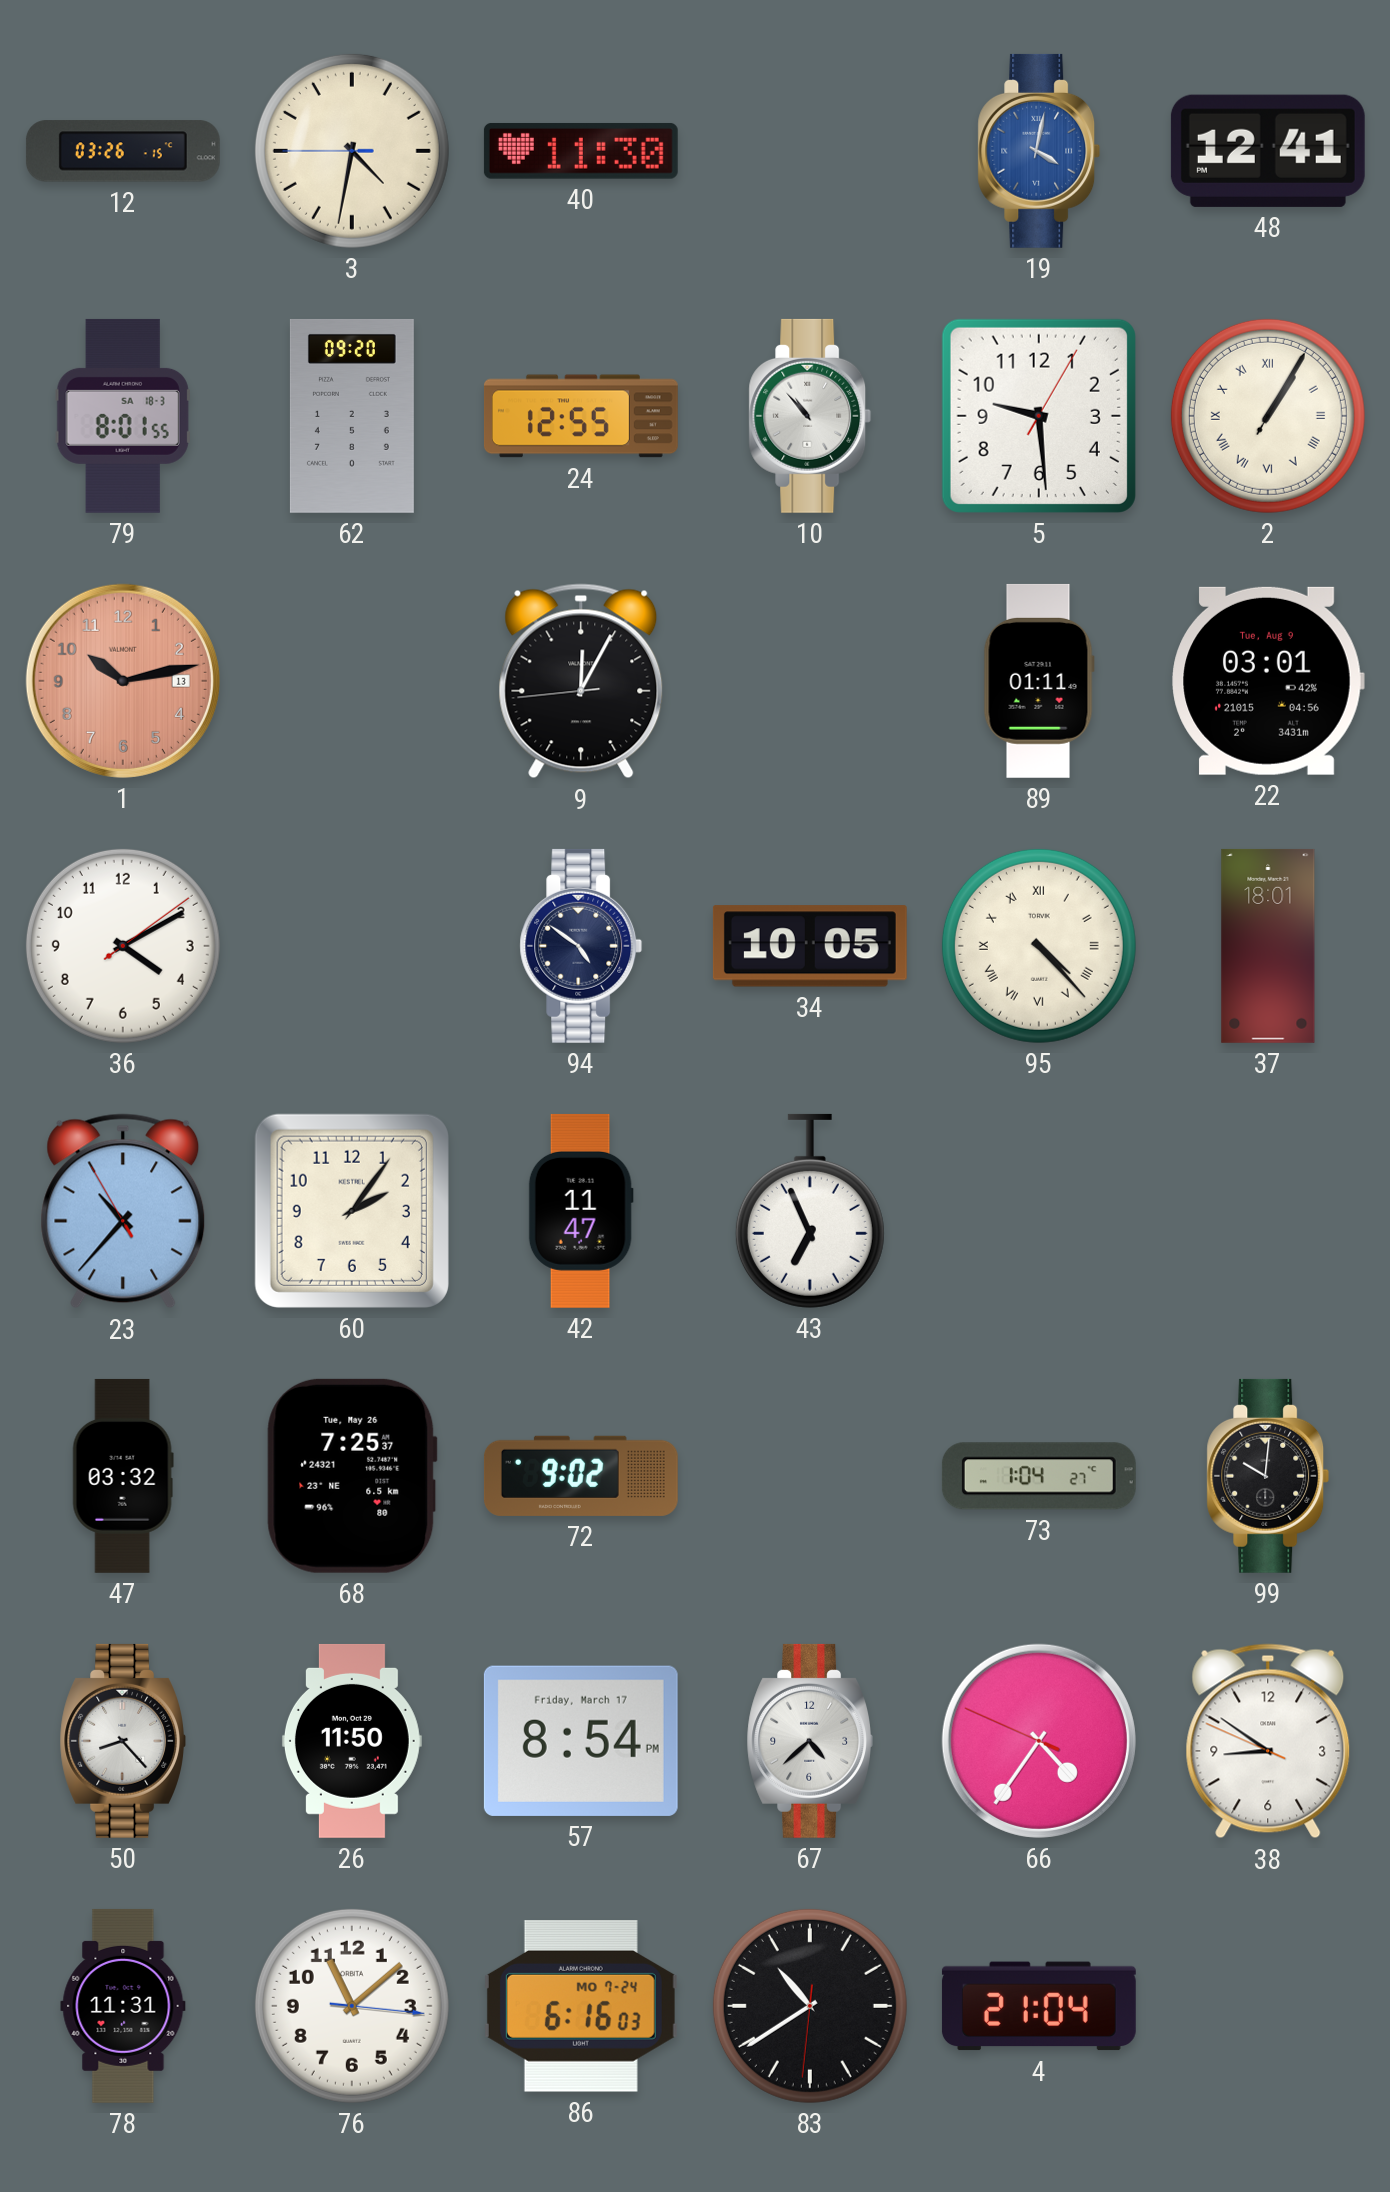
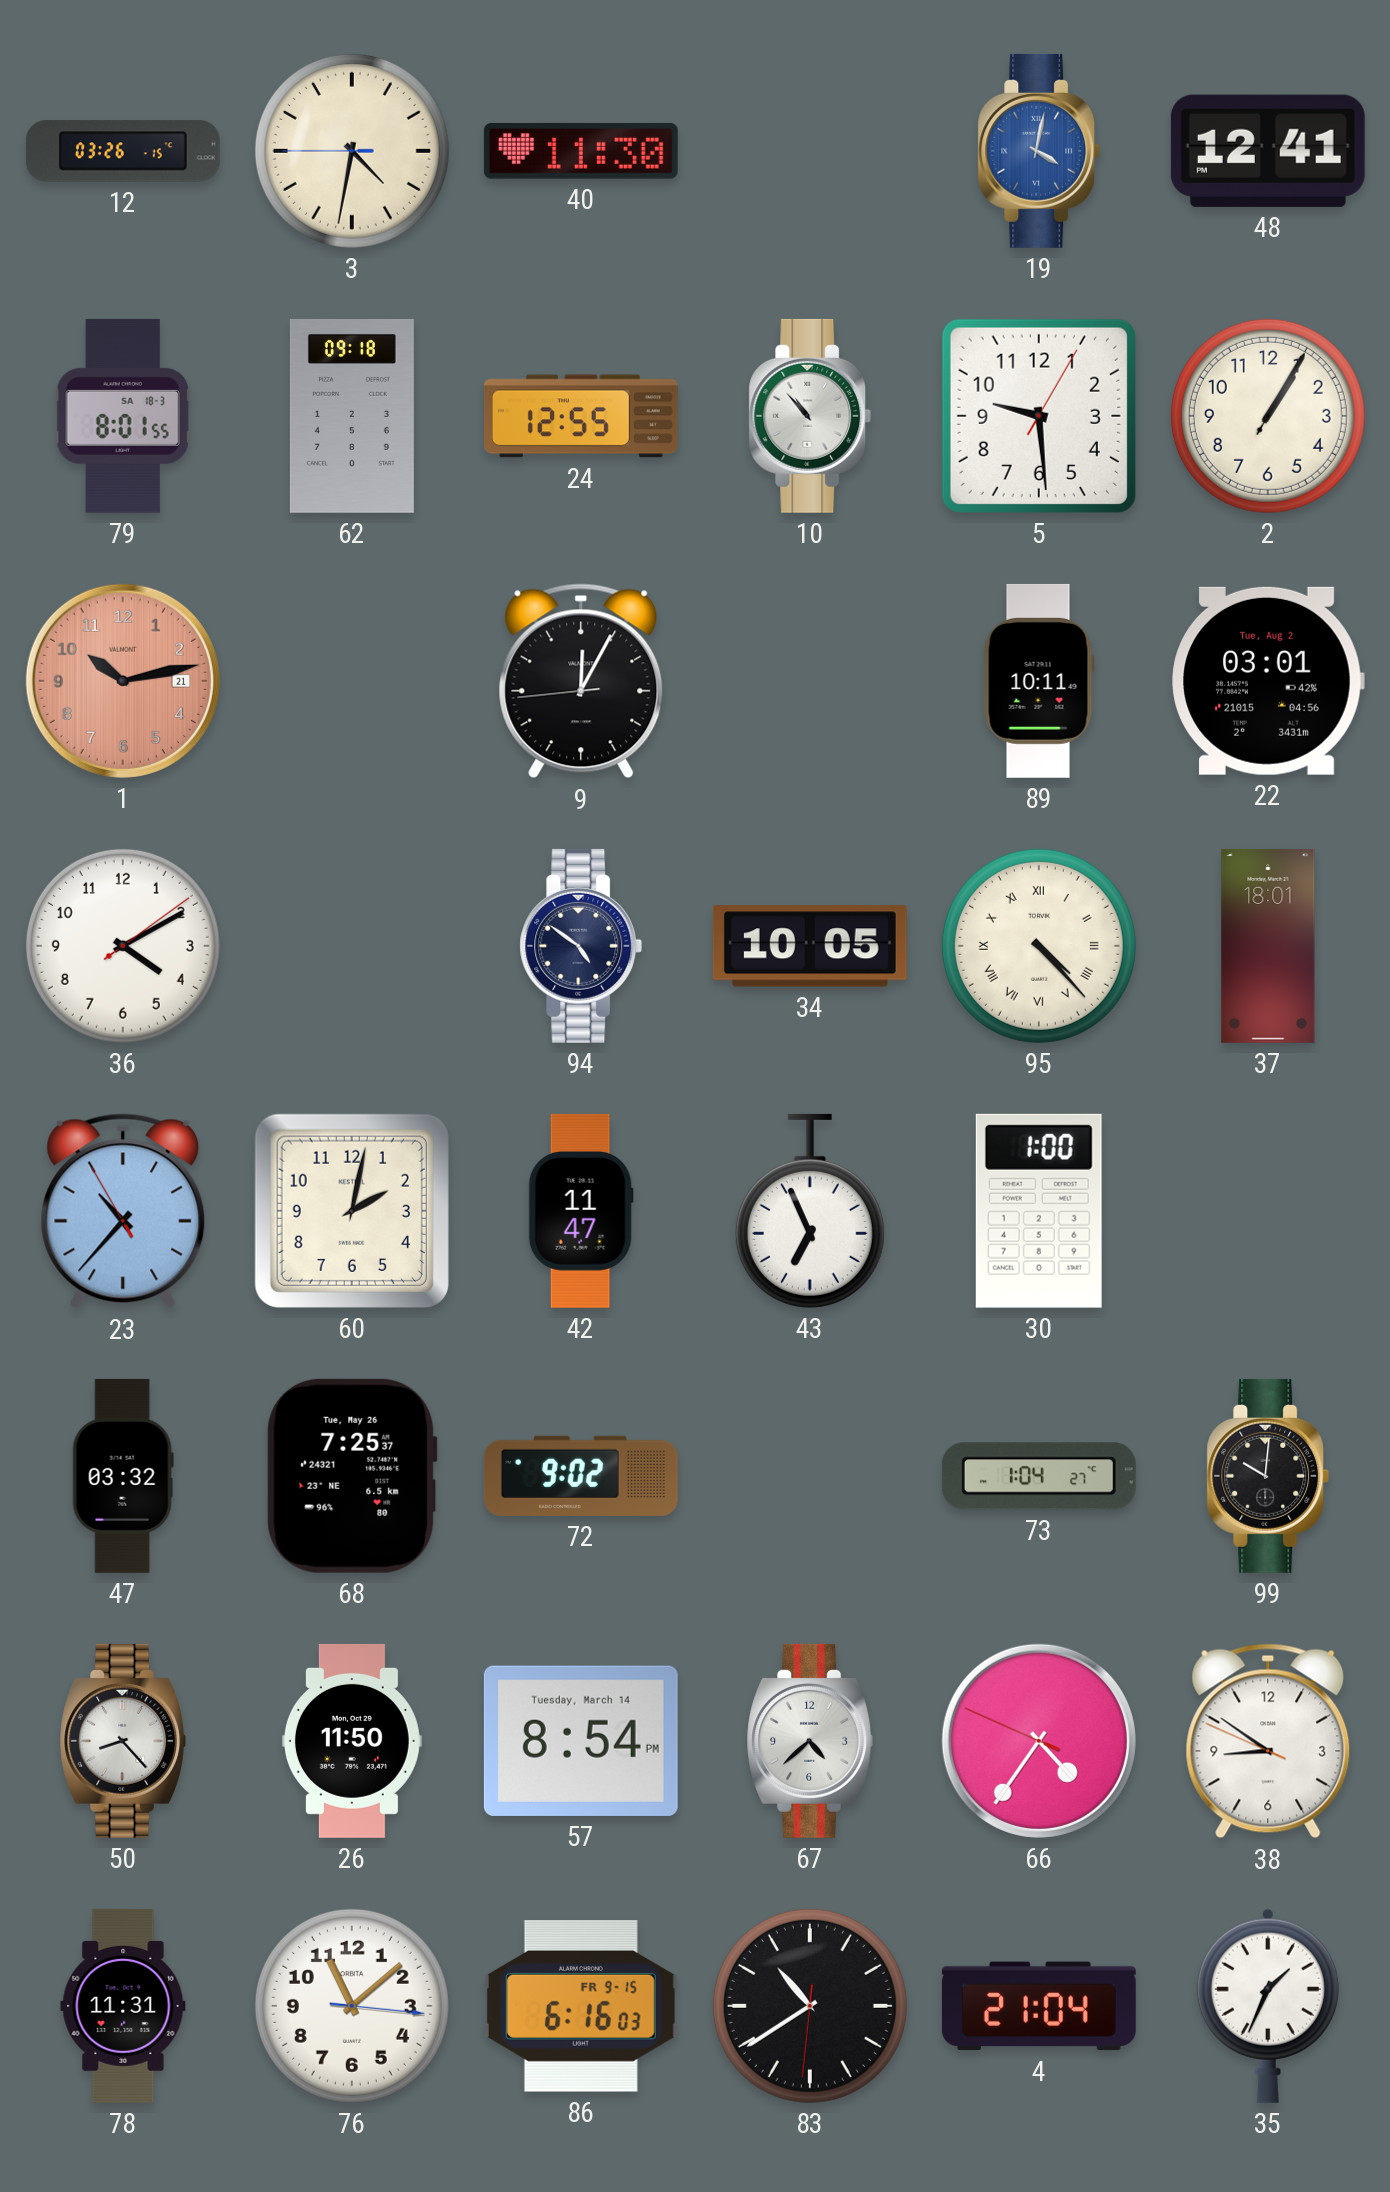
62: 09:20 -> 09:18
2 numerals: Roman -> Arabic
1 date: 13 -> 21
89: 01:11 -> 10:11
22 date: Tue, Aug 9 -> Tue, Aug 2
60: 2:06 -> 2:02
30: none -> 1:00
57 date: Friday, March 17 -> Tuesday, March 14
86 date: MO 7-24 -> FR 9-15
35: none -> 1:34
